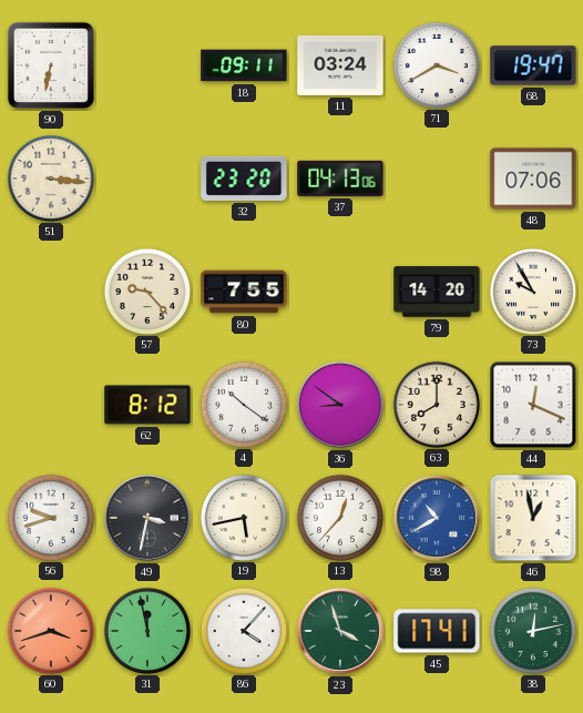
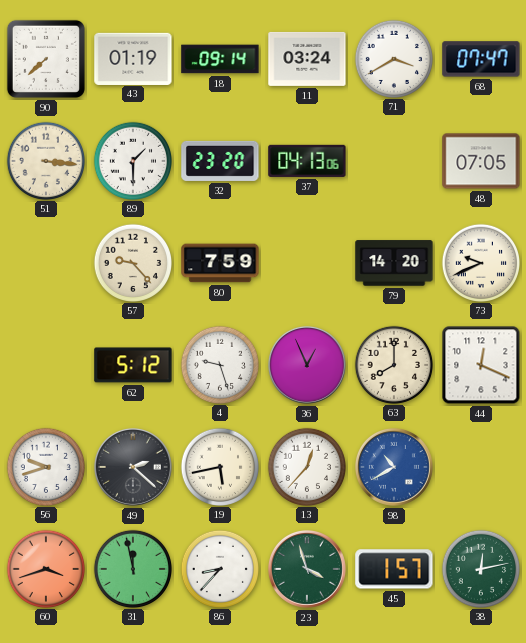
90: 6:32 -> 7:38
43: none -> 01:19
18: 09:11 -> 09:14
68: 19:47 -> 07:47
89: none -> 1:30
48: 07:06 -> 07:05
80: 7:55 -> 7:59
73: 9:55 -> 9:41
62: 8:12 -> 5:12
4: 10:21 -> 9:27
36: 8:51 -> 12:56
49: 3:32 -> 2:22
46: 12:58 -> none
86: 4:07 -> 8:37
45: 17:41 -> 1:57
